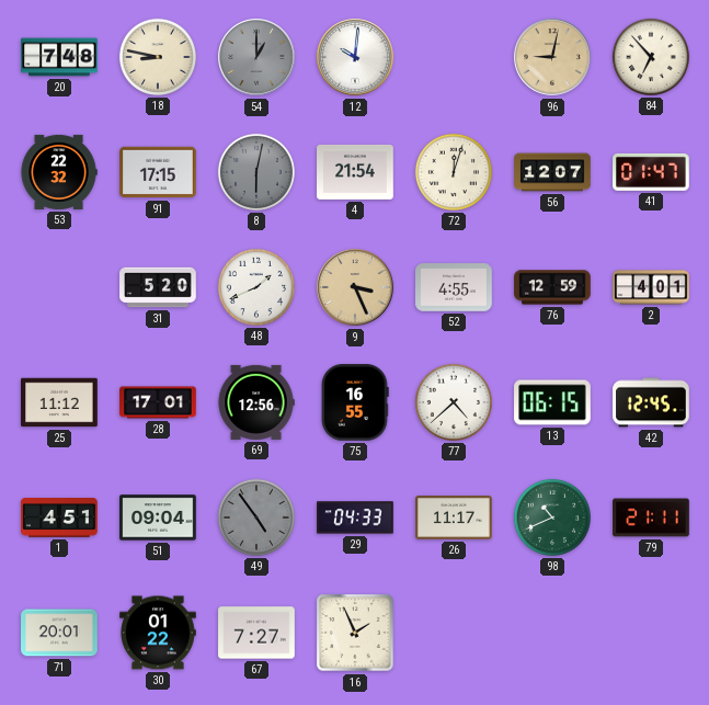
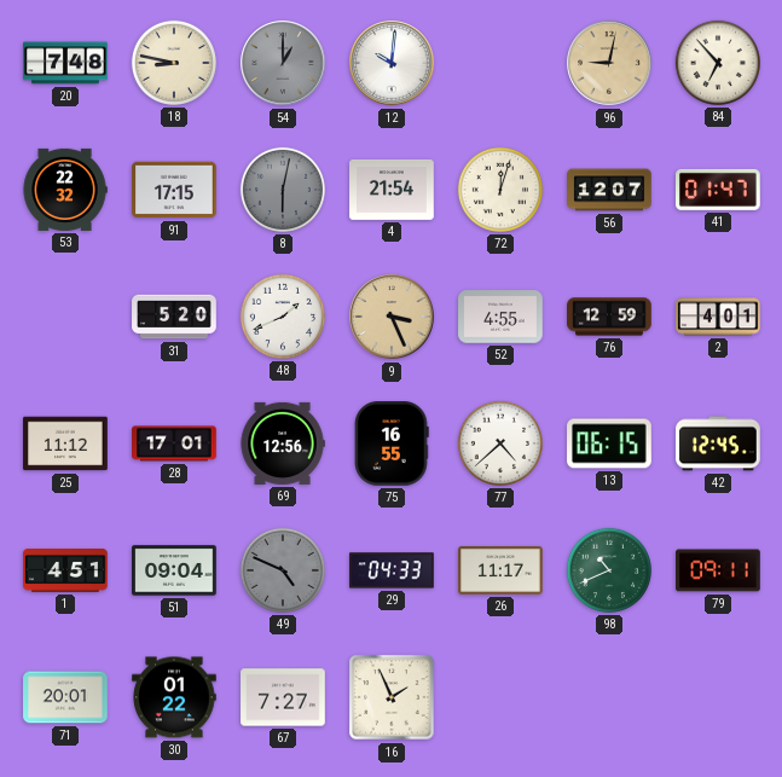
49: 4:54 -> 4:49
79: 21:11 -> 09:11
